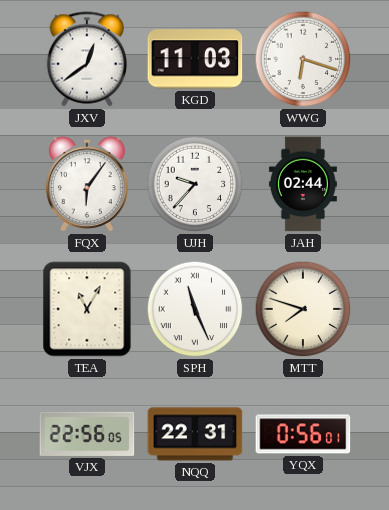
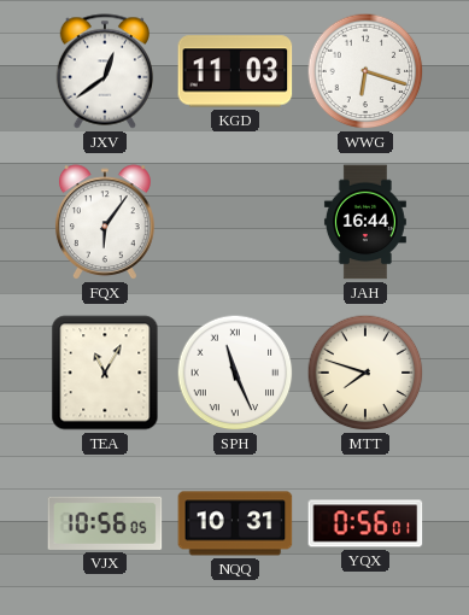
UJH: 9:37 -> none
JAH: 02:44 -> 16:44
VJX: 22:56 -> 10:56
NQQ: 22:31 -> 10:31
